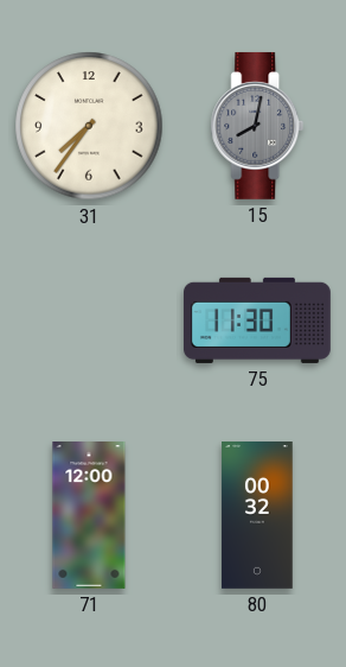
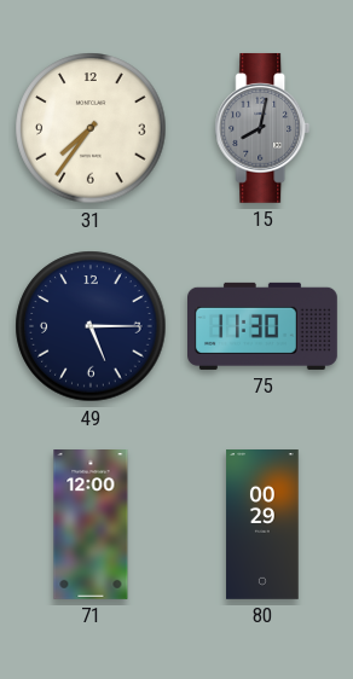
49: none -> 5:15
80: 00:32 -> 00:29
